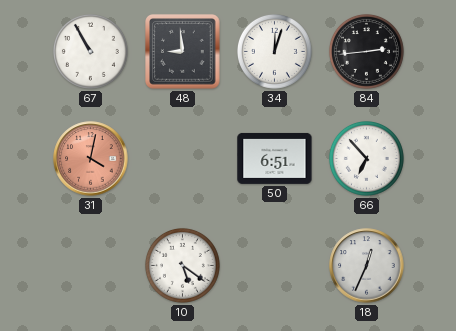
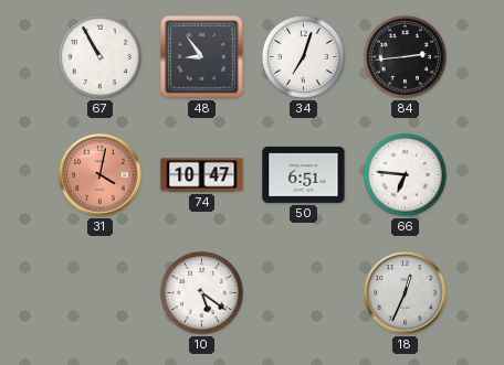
48: 8:59 -> 8:54
34: 12:03 -> 7:03
74: none -> 10:47
66: 6:53 -> 6:46
